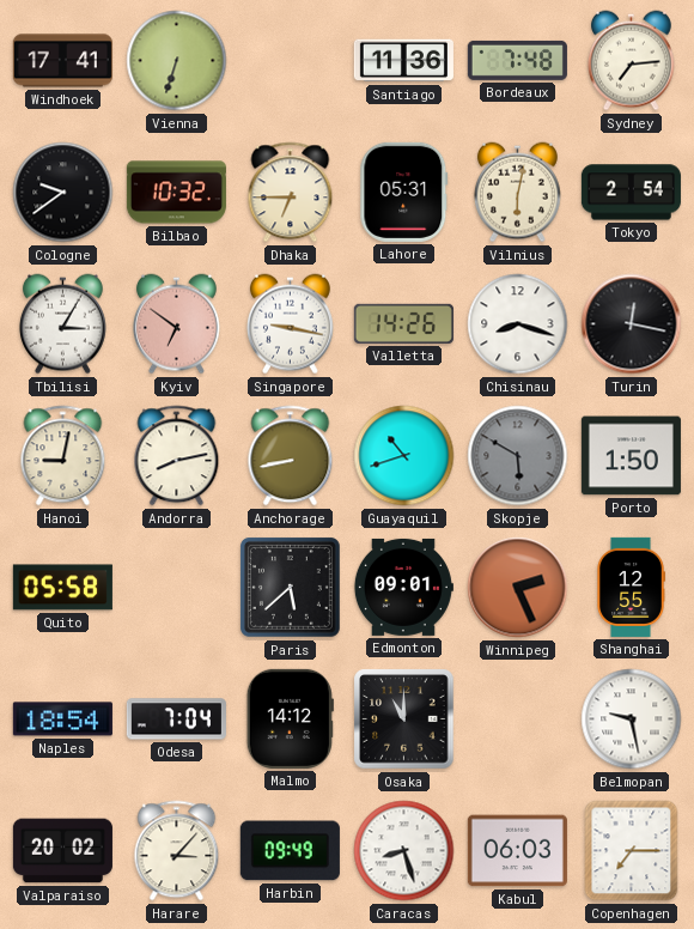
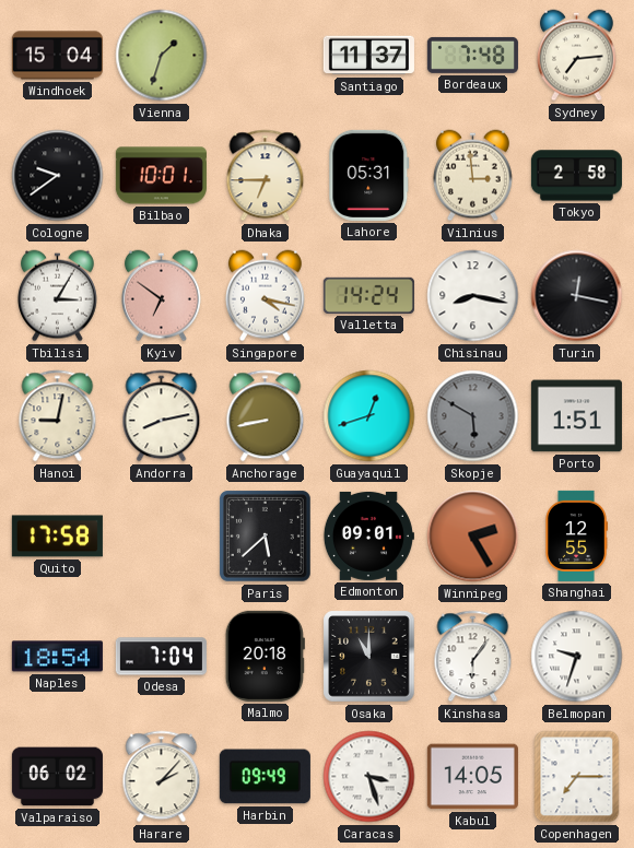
Windhoek: 17:41 -> 15:04
Vienna: 6:33 -> 1:33
Santiago: 11:36 -> 11:37
Bilbao: 10:32 -> 10:01
Vilnius: 6:02 -> 2:59
Tokyo: 2:54 -> 2:58
Singapore: 9:17 -> 4:17
Valletta: 14:26 -> 14:24
Chisinau: 8:18 -> 8:17
Guayaquil: 10:42 -> 12:42
Porto: 1:50 -> 1:51
Quito: 05:58 -> 17:58
Winnipeg: 2:26 -> 2:25
Malmo: 14:12 -> 20:18
Kinshasa: none -> 6:06
Belmopan: 9:28 -> 9:33
Valparaiso: 20:02 -> 06:02
Harare: 3:07 -> 2:07
Caracas: 8:27 -> 3:27
Kabul: 06:03 -> 14:05
